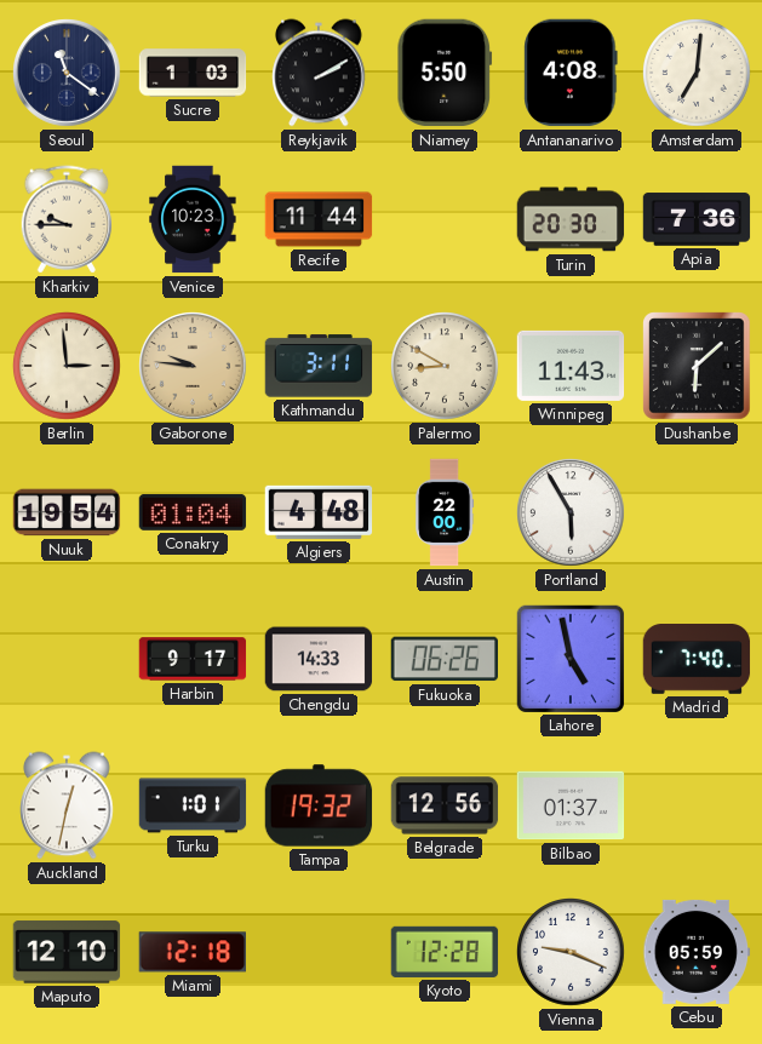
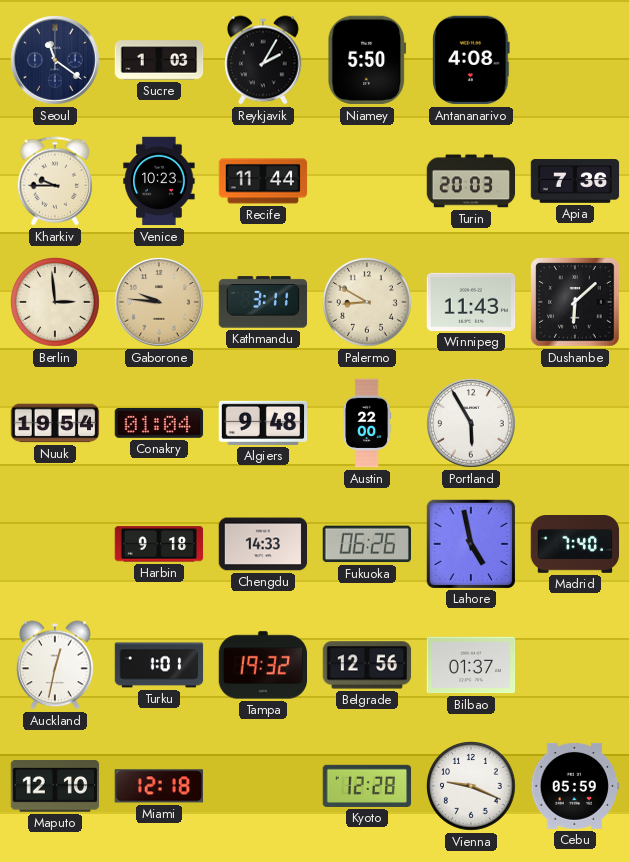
Reykjavik: 2:10 -> 2:05
Amsterdam: 7:01 -> none
Turin: 20:30 -> 20:03
Algiers: 4:48 -> 9:48
Harbin: 9:17 -> 9:18
